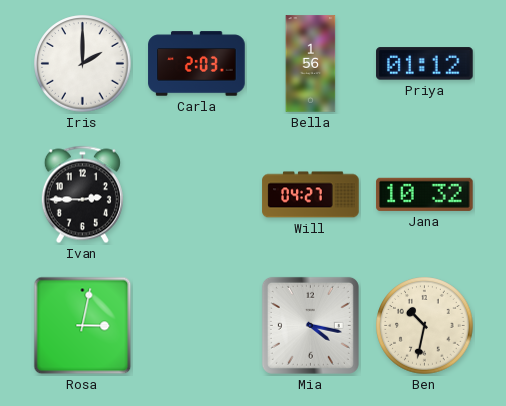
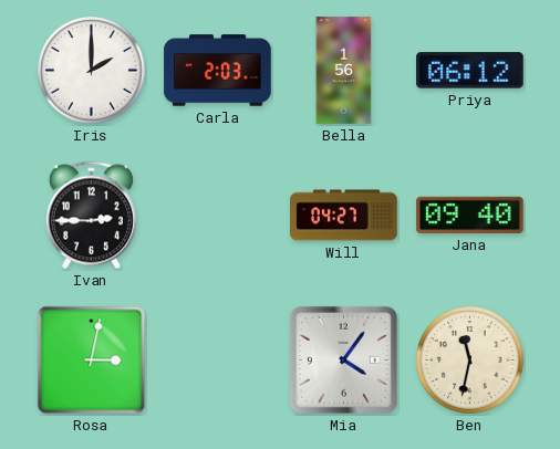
Priya: 01:12 -> 06:12
Jana: 10:32 -> 09:40
Mia: 4:17 -> 4:06
Ben: 10:32 -> 11:32
